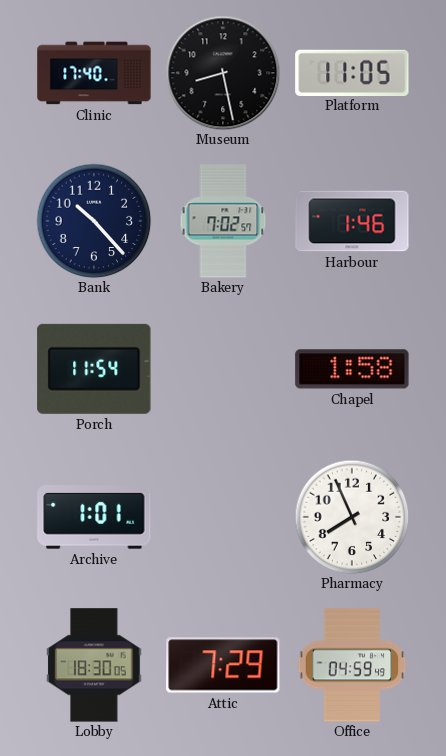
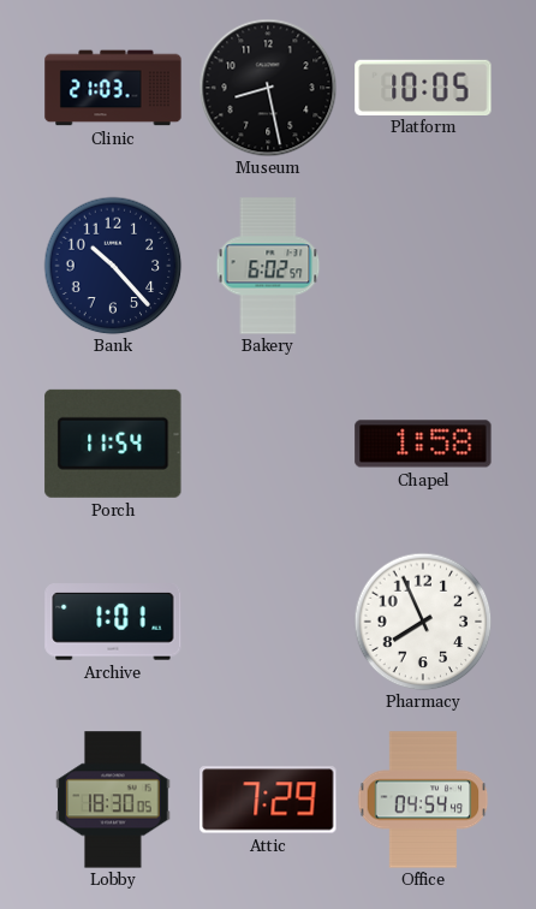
Clinic: 17:40 -> 21:03
Platform: 11:05 -> 10:05
Bakery: 7:02 -> 6:02
Harbour: 1:46 -> none
Office: 04:59 -> 04:54
